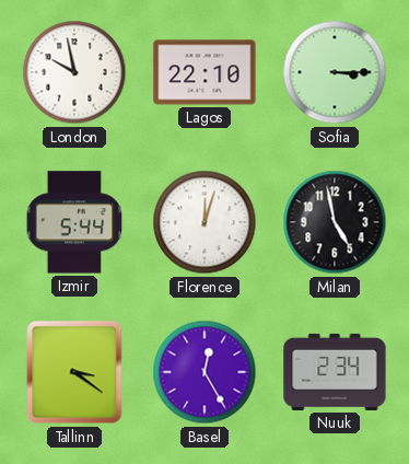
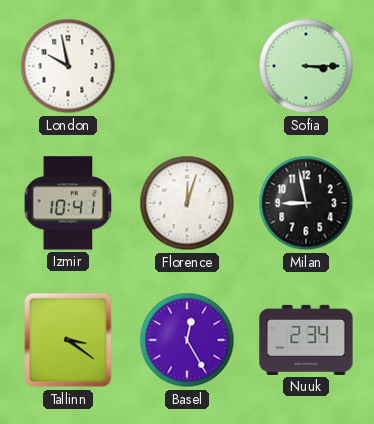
Lagos: 22:10 -> none
Izmir: 5:44 -> 10:41
Milan: 4:58 -> 8:58
